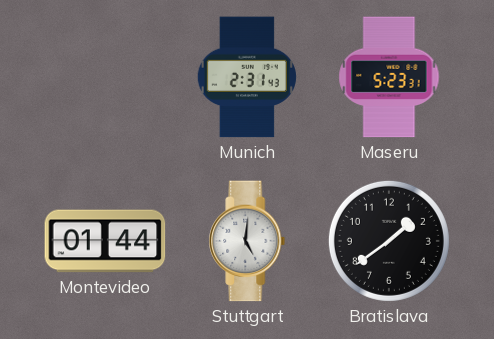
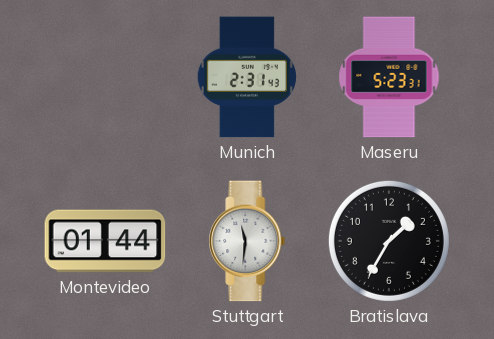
Stuttgart: 5:01 -> 11:31
Bratislava: 1:39 -> 1:35
